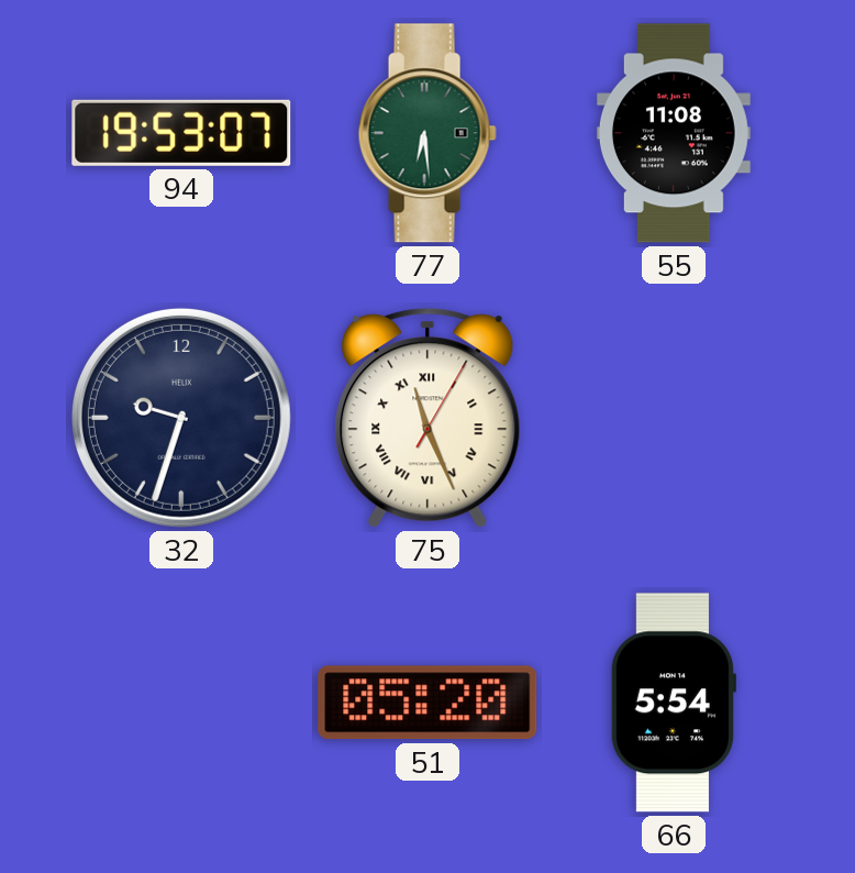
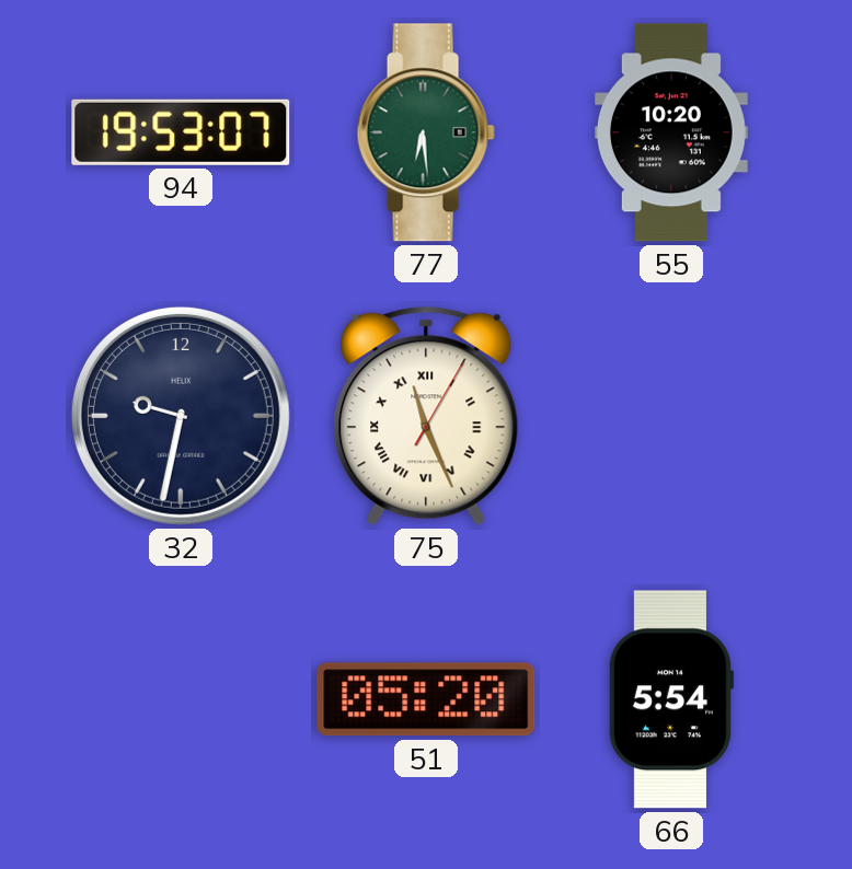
55: 11:08 -> 10:20
32: 9:33 -> 9:32
